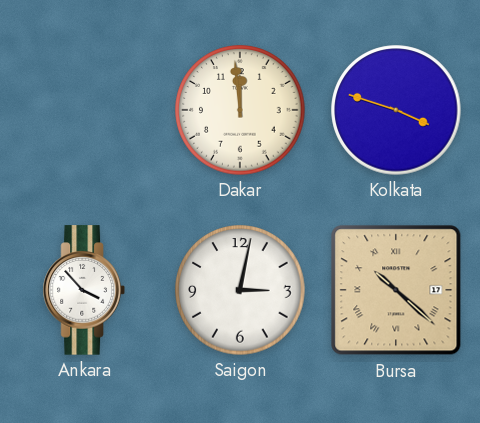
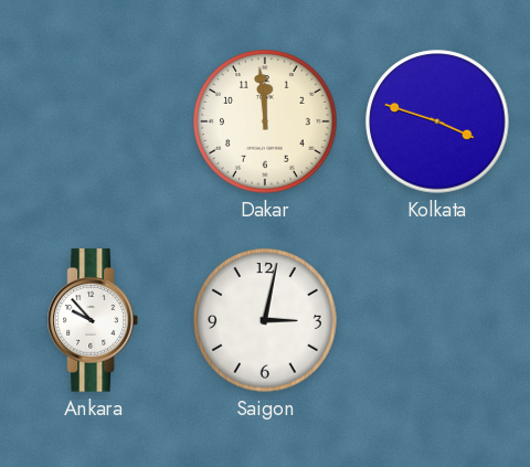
Ankara: 3:53 -> 9:53
Bursa: 10:22 -> none
